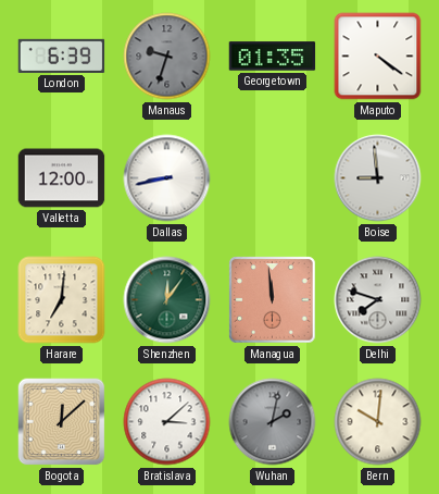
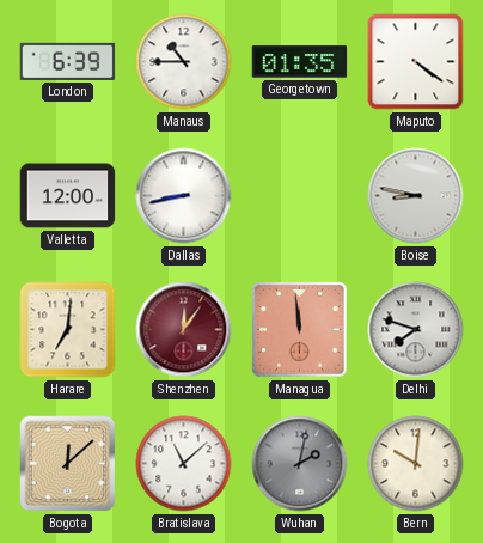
Manaus: 9:33 -> 10:45
Manaus dial: grey -> white
Boise: 8:59 -> 8:47
Shenzhen dial: green -> burgundy
Bratislava: 3:08 -> 11:08
